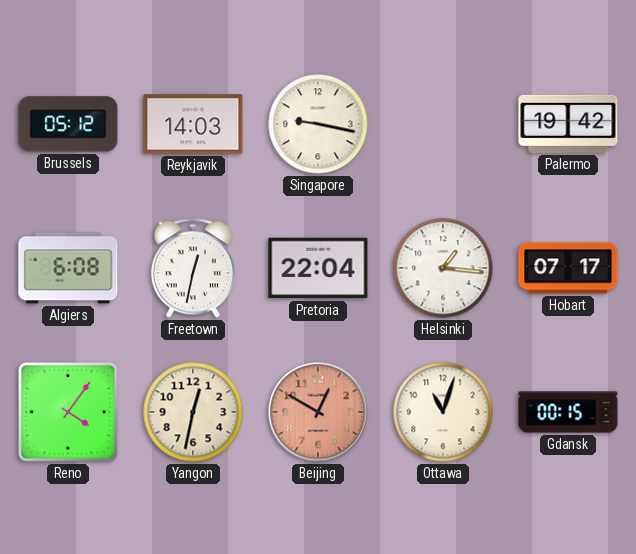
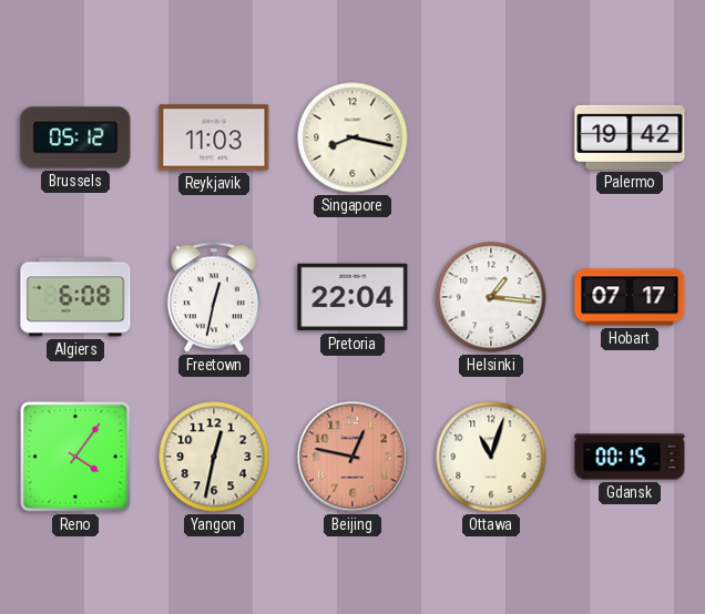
Reykjavik: 14:03 -> 11:03
Singapore: 9:17 -> 8:17
Beijing: 12:50 -> 12:47
